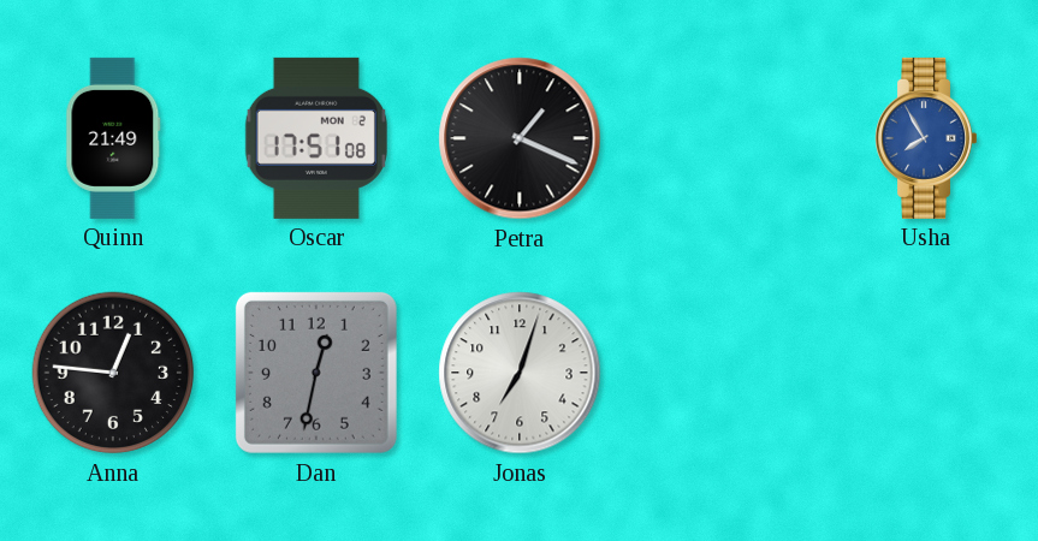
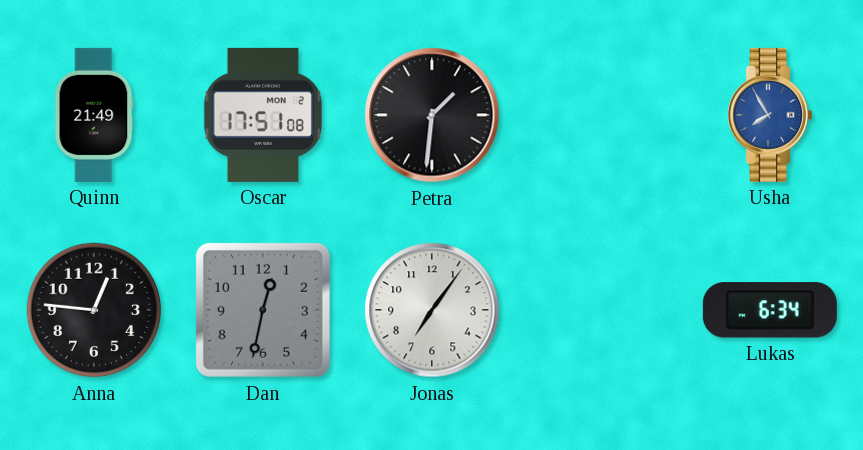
Petra: 1:19 -> 1:31
Jonas: 7:03 -> 7:06
Lukas: none -> 6:34
